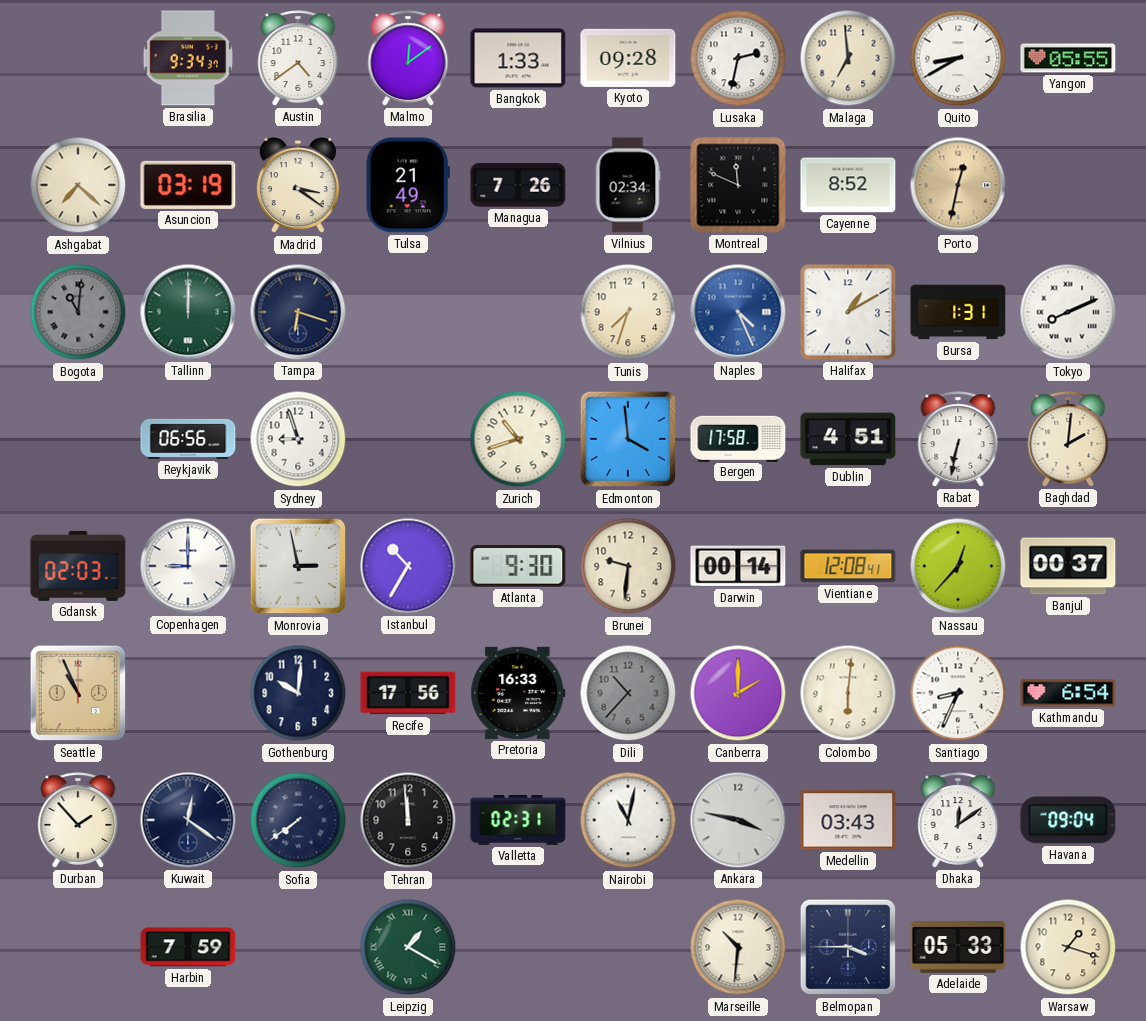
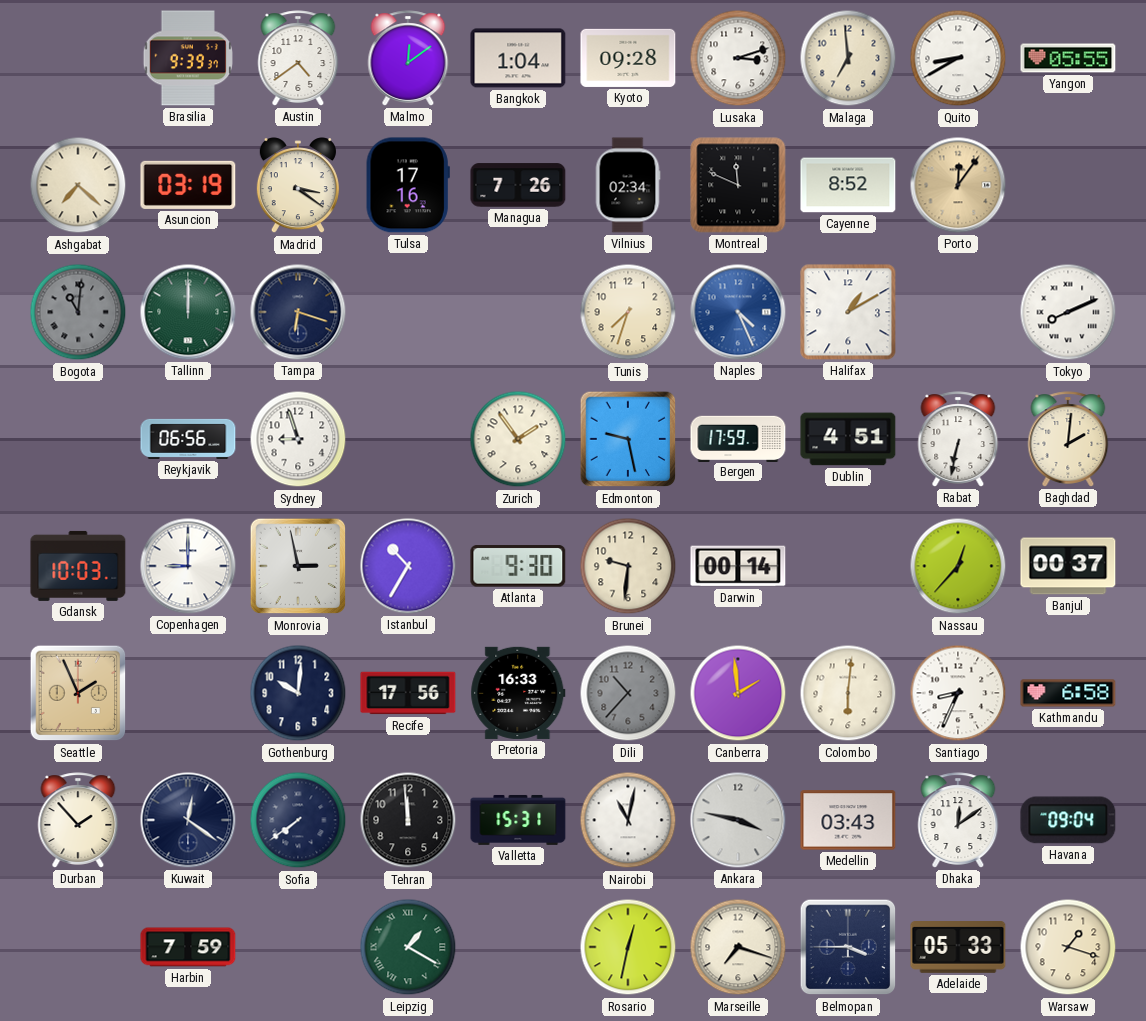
Brasilia: 9:34 -> 9:39
Bangkok: 1:33 -> 1:04
Lusaka: 2:32 -> 3:12
Tulsa: 21:49 -> 17:16
Porto: 12:32 -> 12:06
Bursa: 1:31 -> none
Zurich: 10:42 -> 1:54
Edmonton: 3:59 -> 9:28
Bergen: 17:58 -> 17:59
Gdansk: 02:03 -> 10:03
Vientiane: 12:08 -> none
Seattle: 10:56 -> 1:56
Canberra: 2:00 -> 1:59
Kathmandu: 6:54 -> 6:58
Valletta: 02:31 -> 15:31
Rosario: none -> 12:32
Marseille: 10:31 -> 7:18
